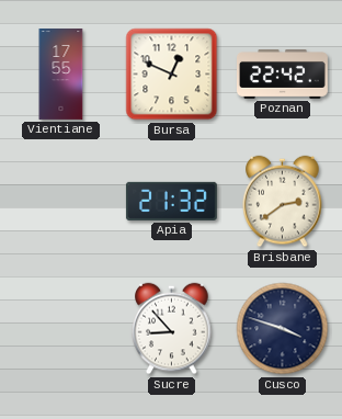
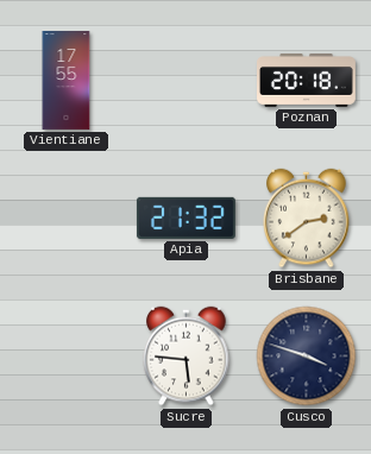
Bursa: 12:49 -> none
Poznan: 22:42 -> 20:18
Sucre: 8:53 -> 5:46
